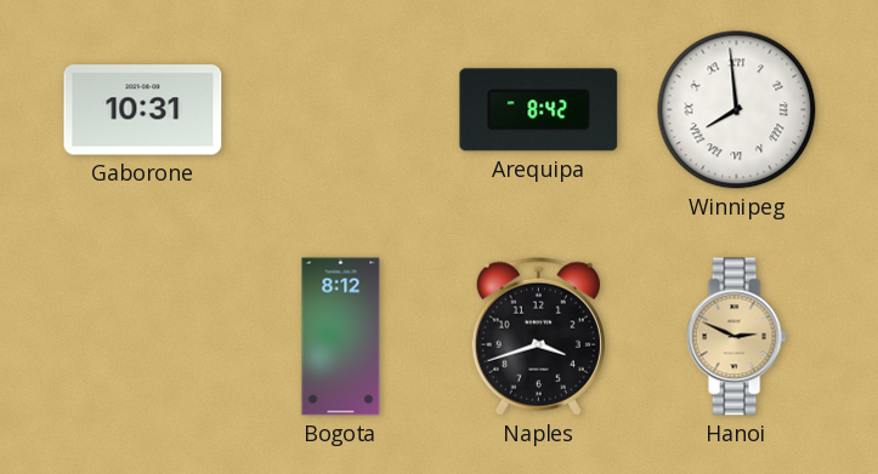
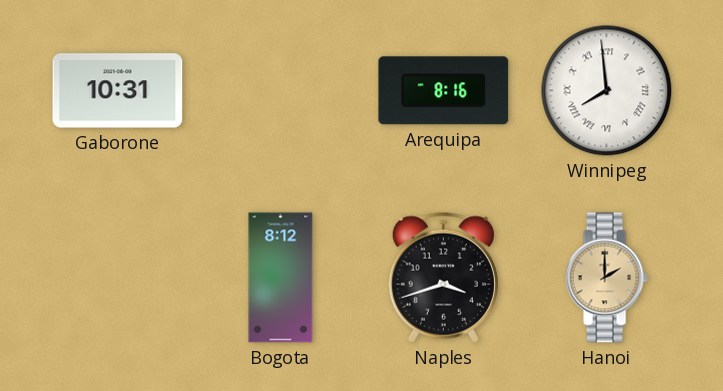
Arequipa: 8:42 -> 8:16
Hanoi: 2:49 -> 2:00
